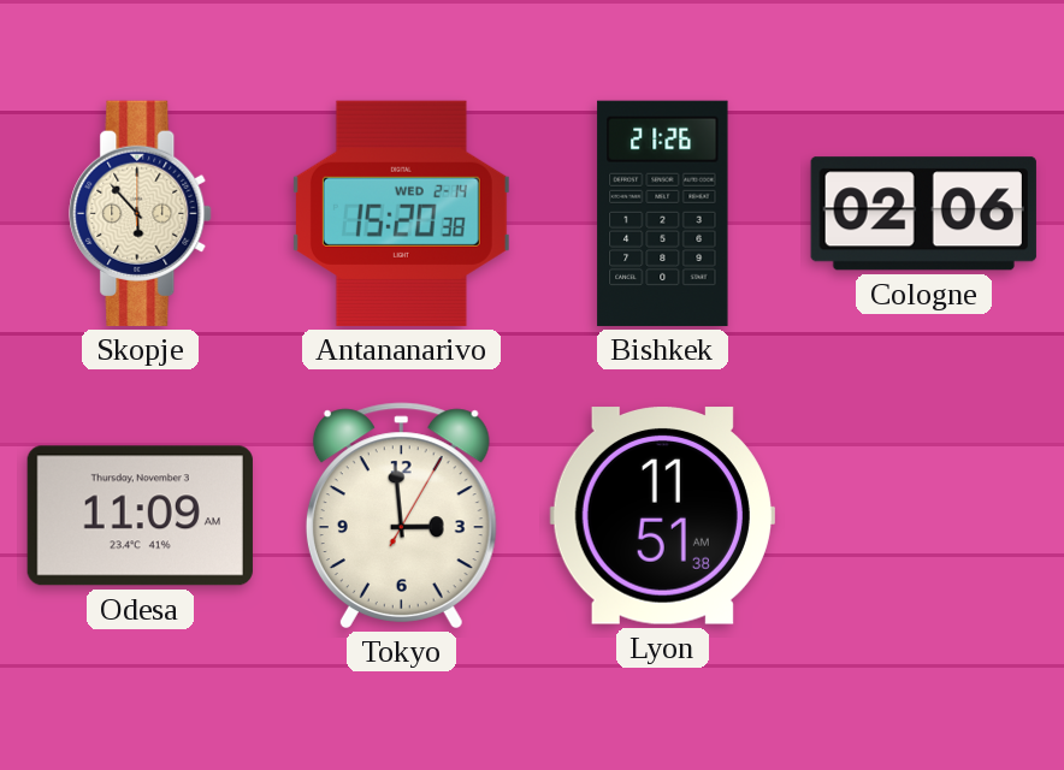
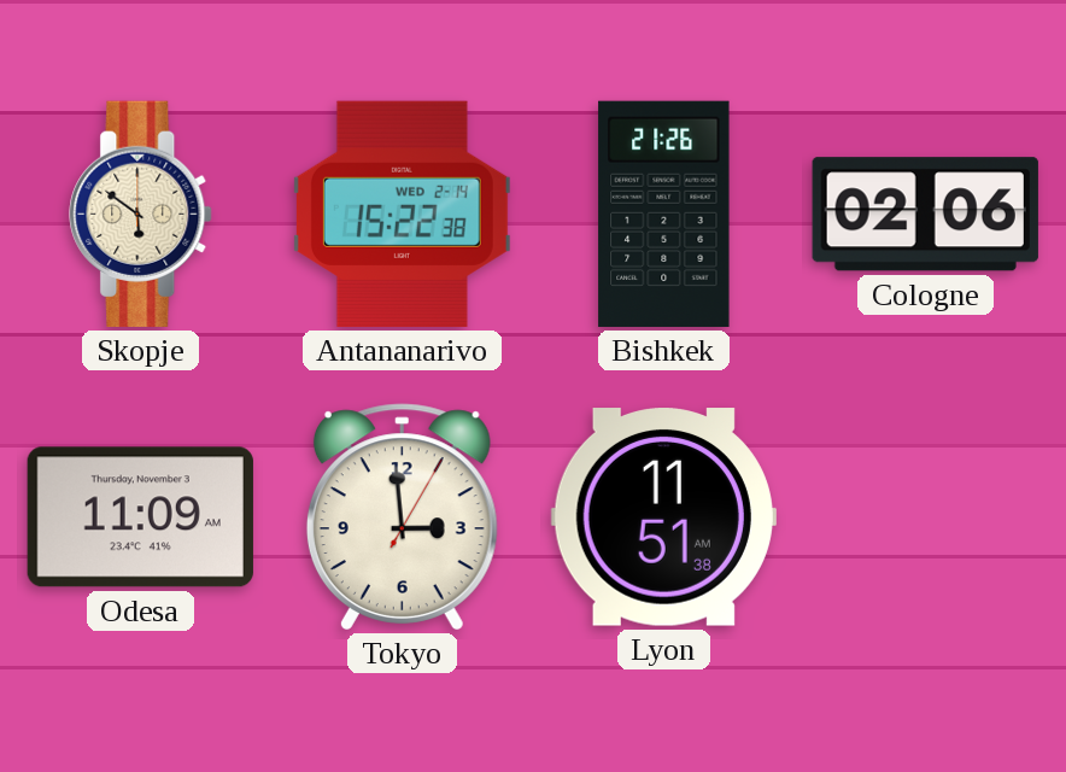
Skopje: 5:53 -> 5:51
Antananarivo: 15:20 -> 15:22
